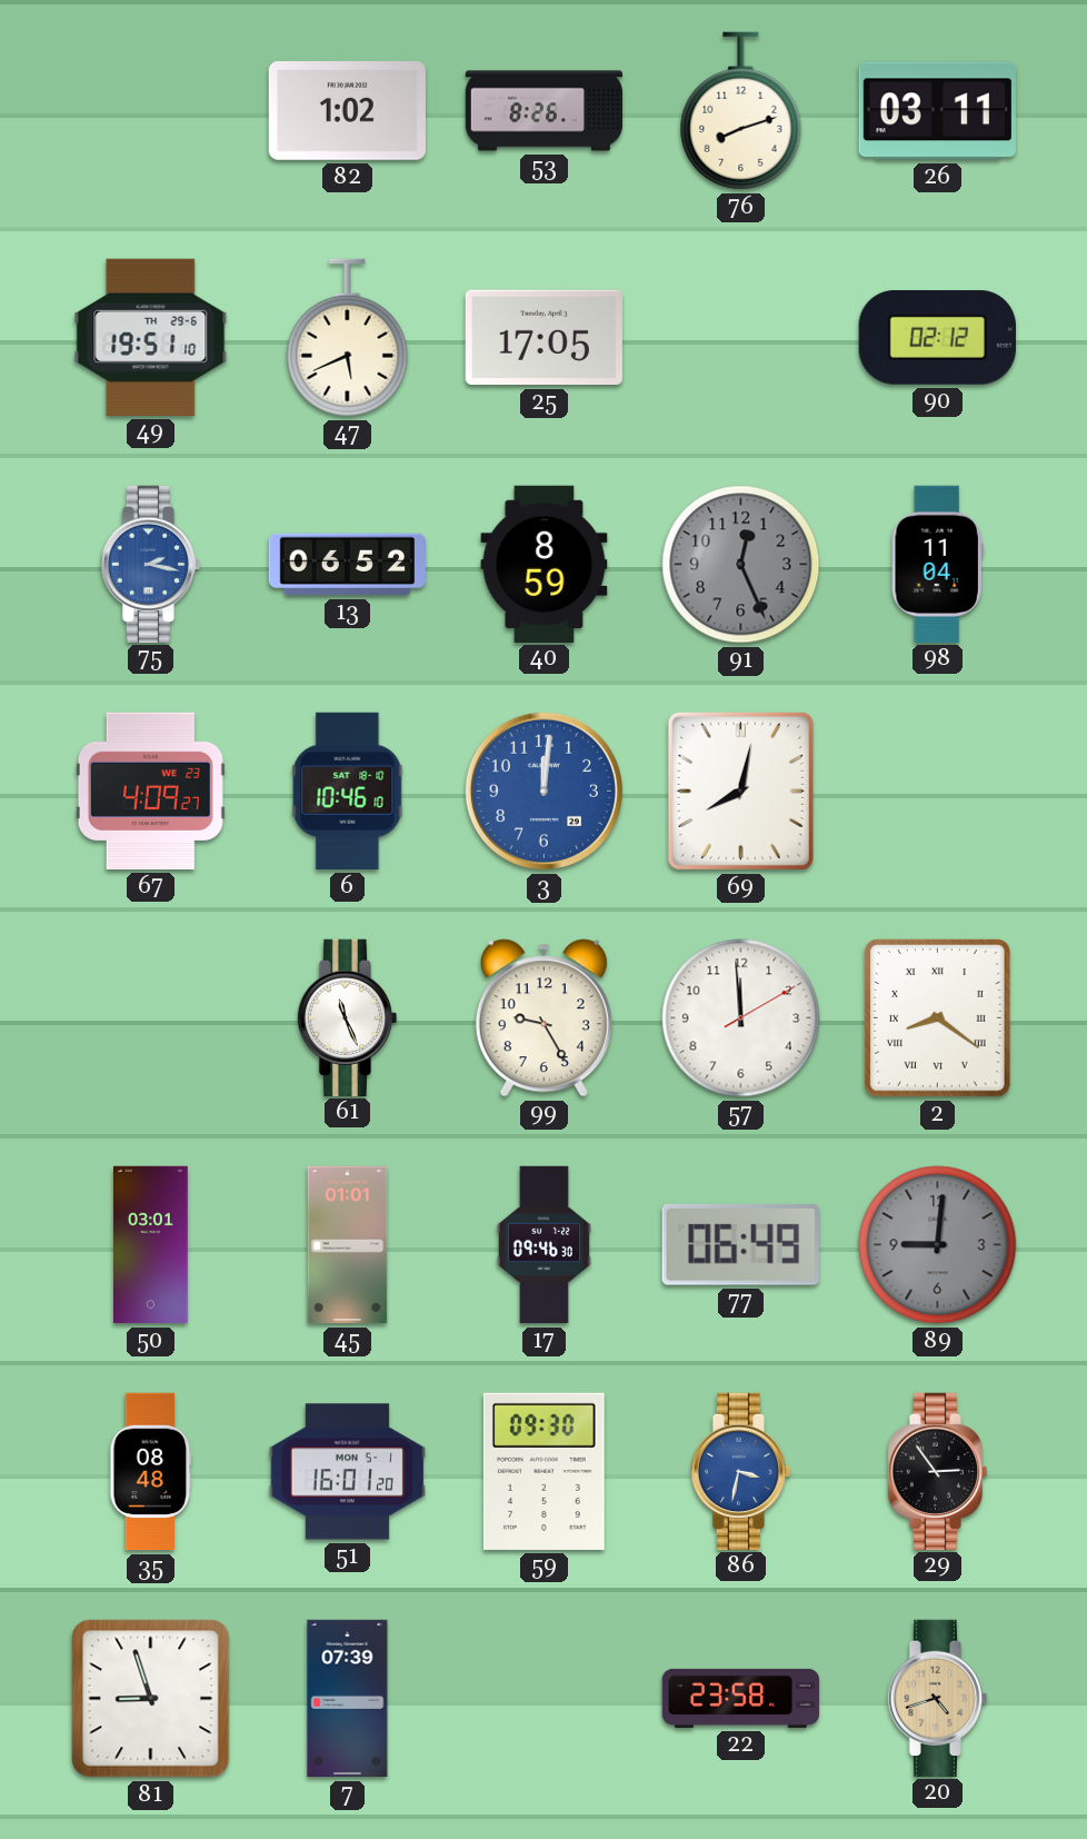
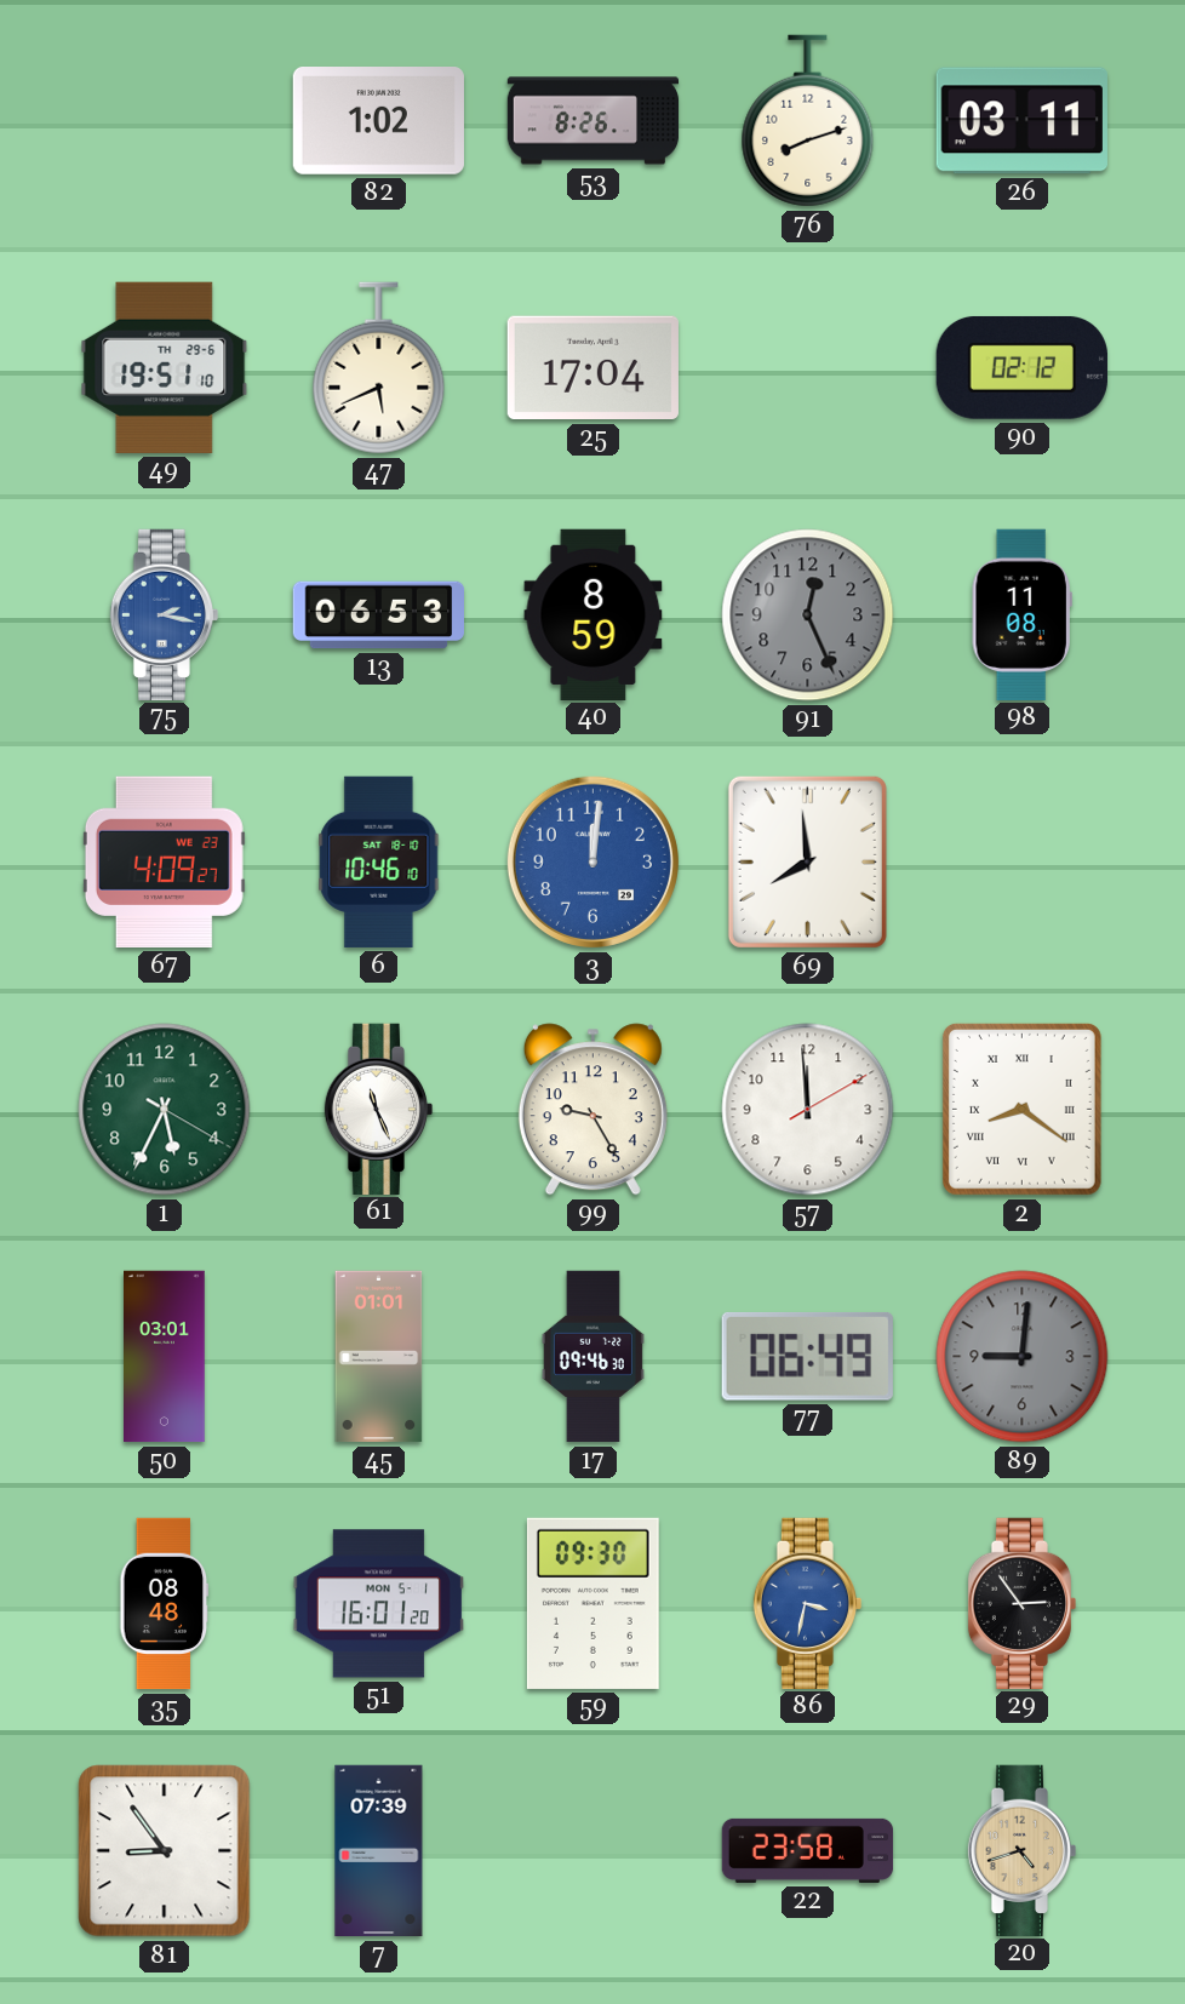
25: 17:05 -> 17:04
13: 06:52 -> 06:53
98: 11:04 -> 11:08
69: 8:02 -> 7:59
1: none -> 5:34
81: 8:57 -> 8:54
